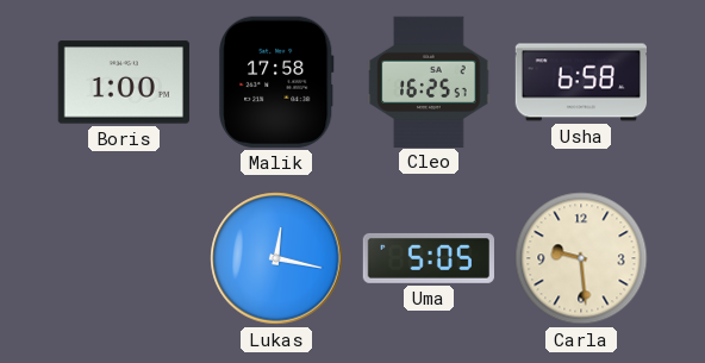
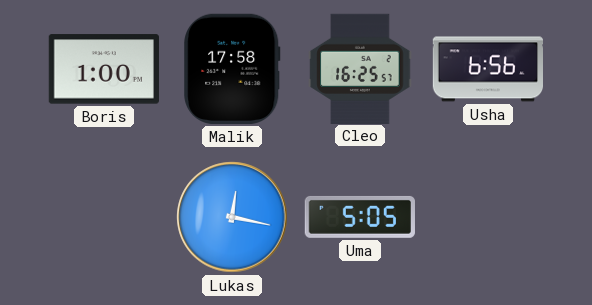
Usha: 6:58 -> 6:56
Carla: 9:29 -> none
